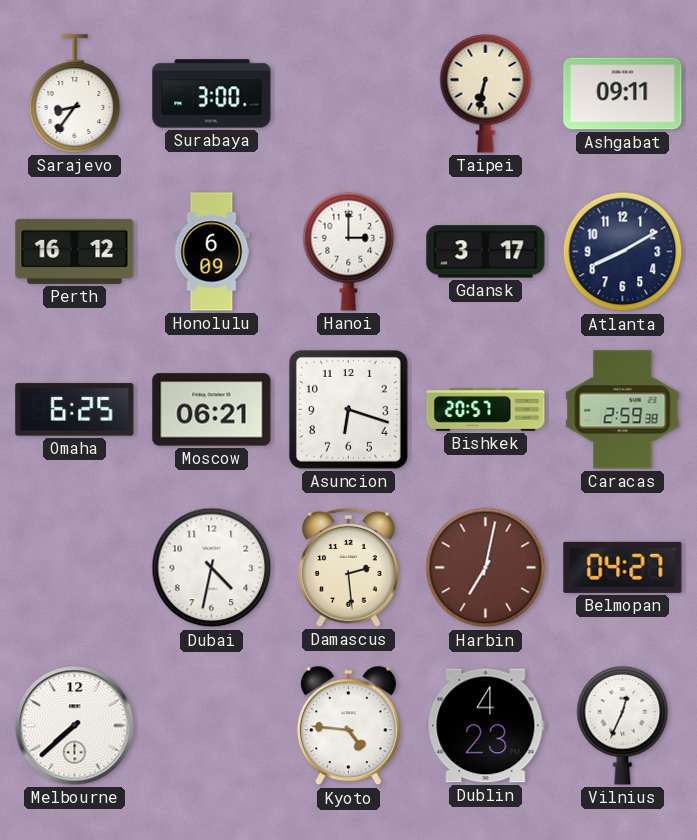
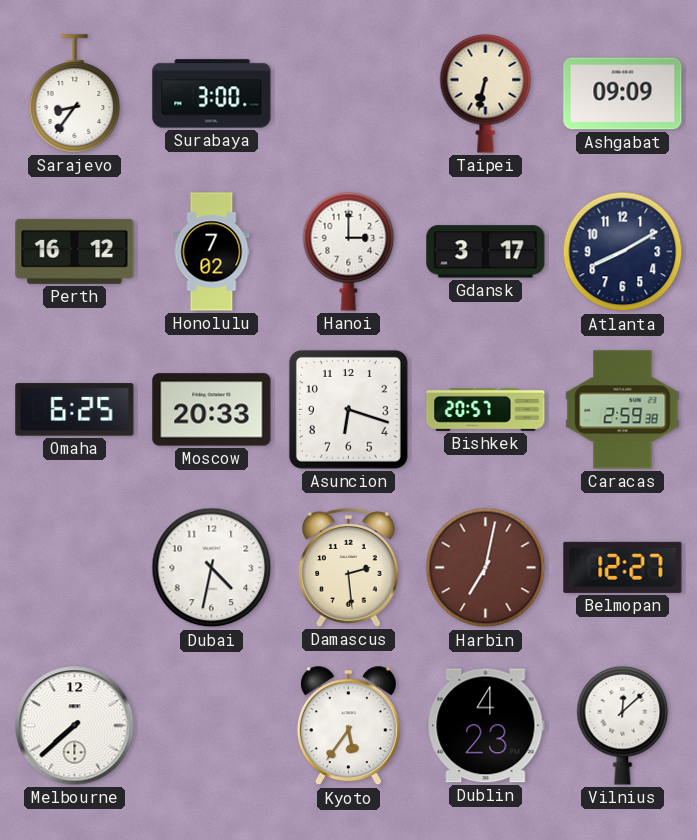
Ashgabat: 09:11 -> 09:09
Honolulu: 6:09 -> 7:02
Moscow: 06:21 -> 20:33
Belmopan: 04:27 -> 12:27
Kyoto: 4:46 -> 5:36
Vilnius: 12:34 -> 12:08
